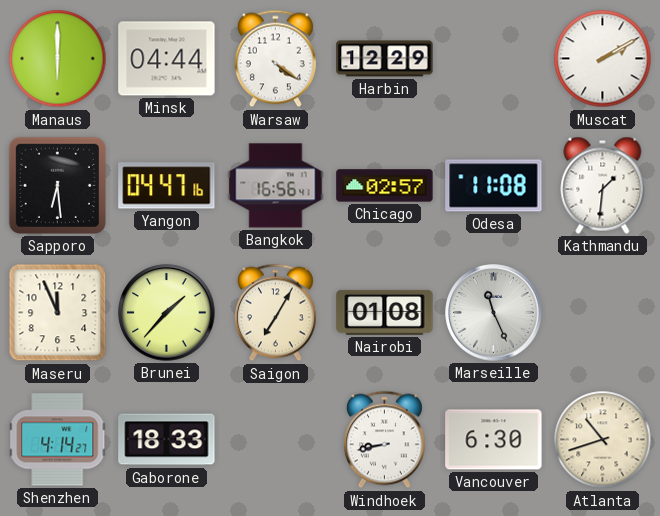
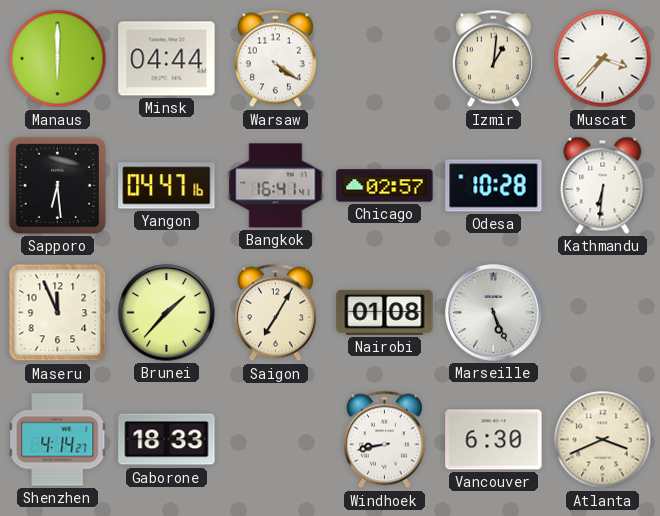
Harbin: 12:29 -> none
Izmir: none -> 1:01
Muscat: 2:10 -> 3:37
Bangkok: 16:56 -> 16:41
Odesa: 11:08 -> 10:28
Kathmandu: 1:31 -> 6:31
Marseille: 11:26 -> 5:26
Atlanta: 10:42 -> 3:41
